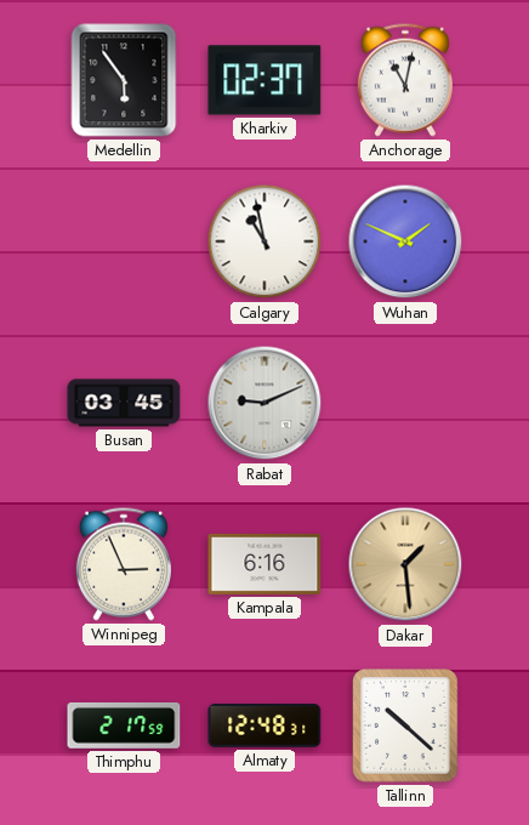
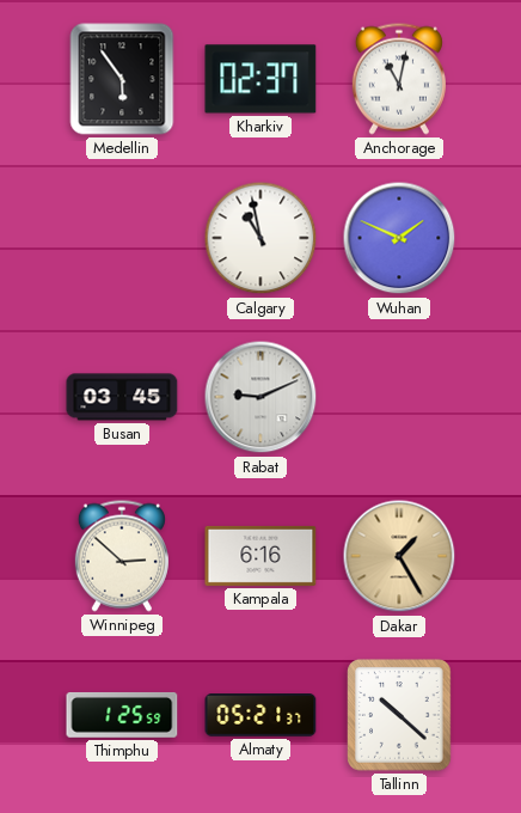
Winnipeg: 2:56 -> 2:52
Dakar: 1:29 -> 1:25
Thimphu: 2:17 -> 1:25
Almaty: 12:48 -> 05:21
